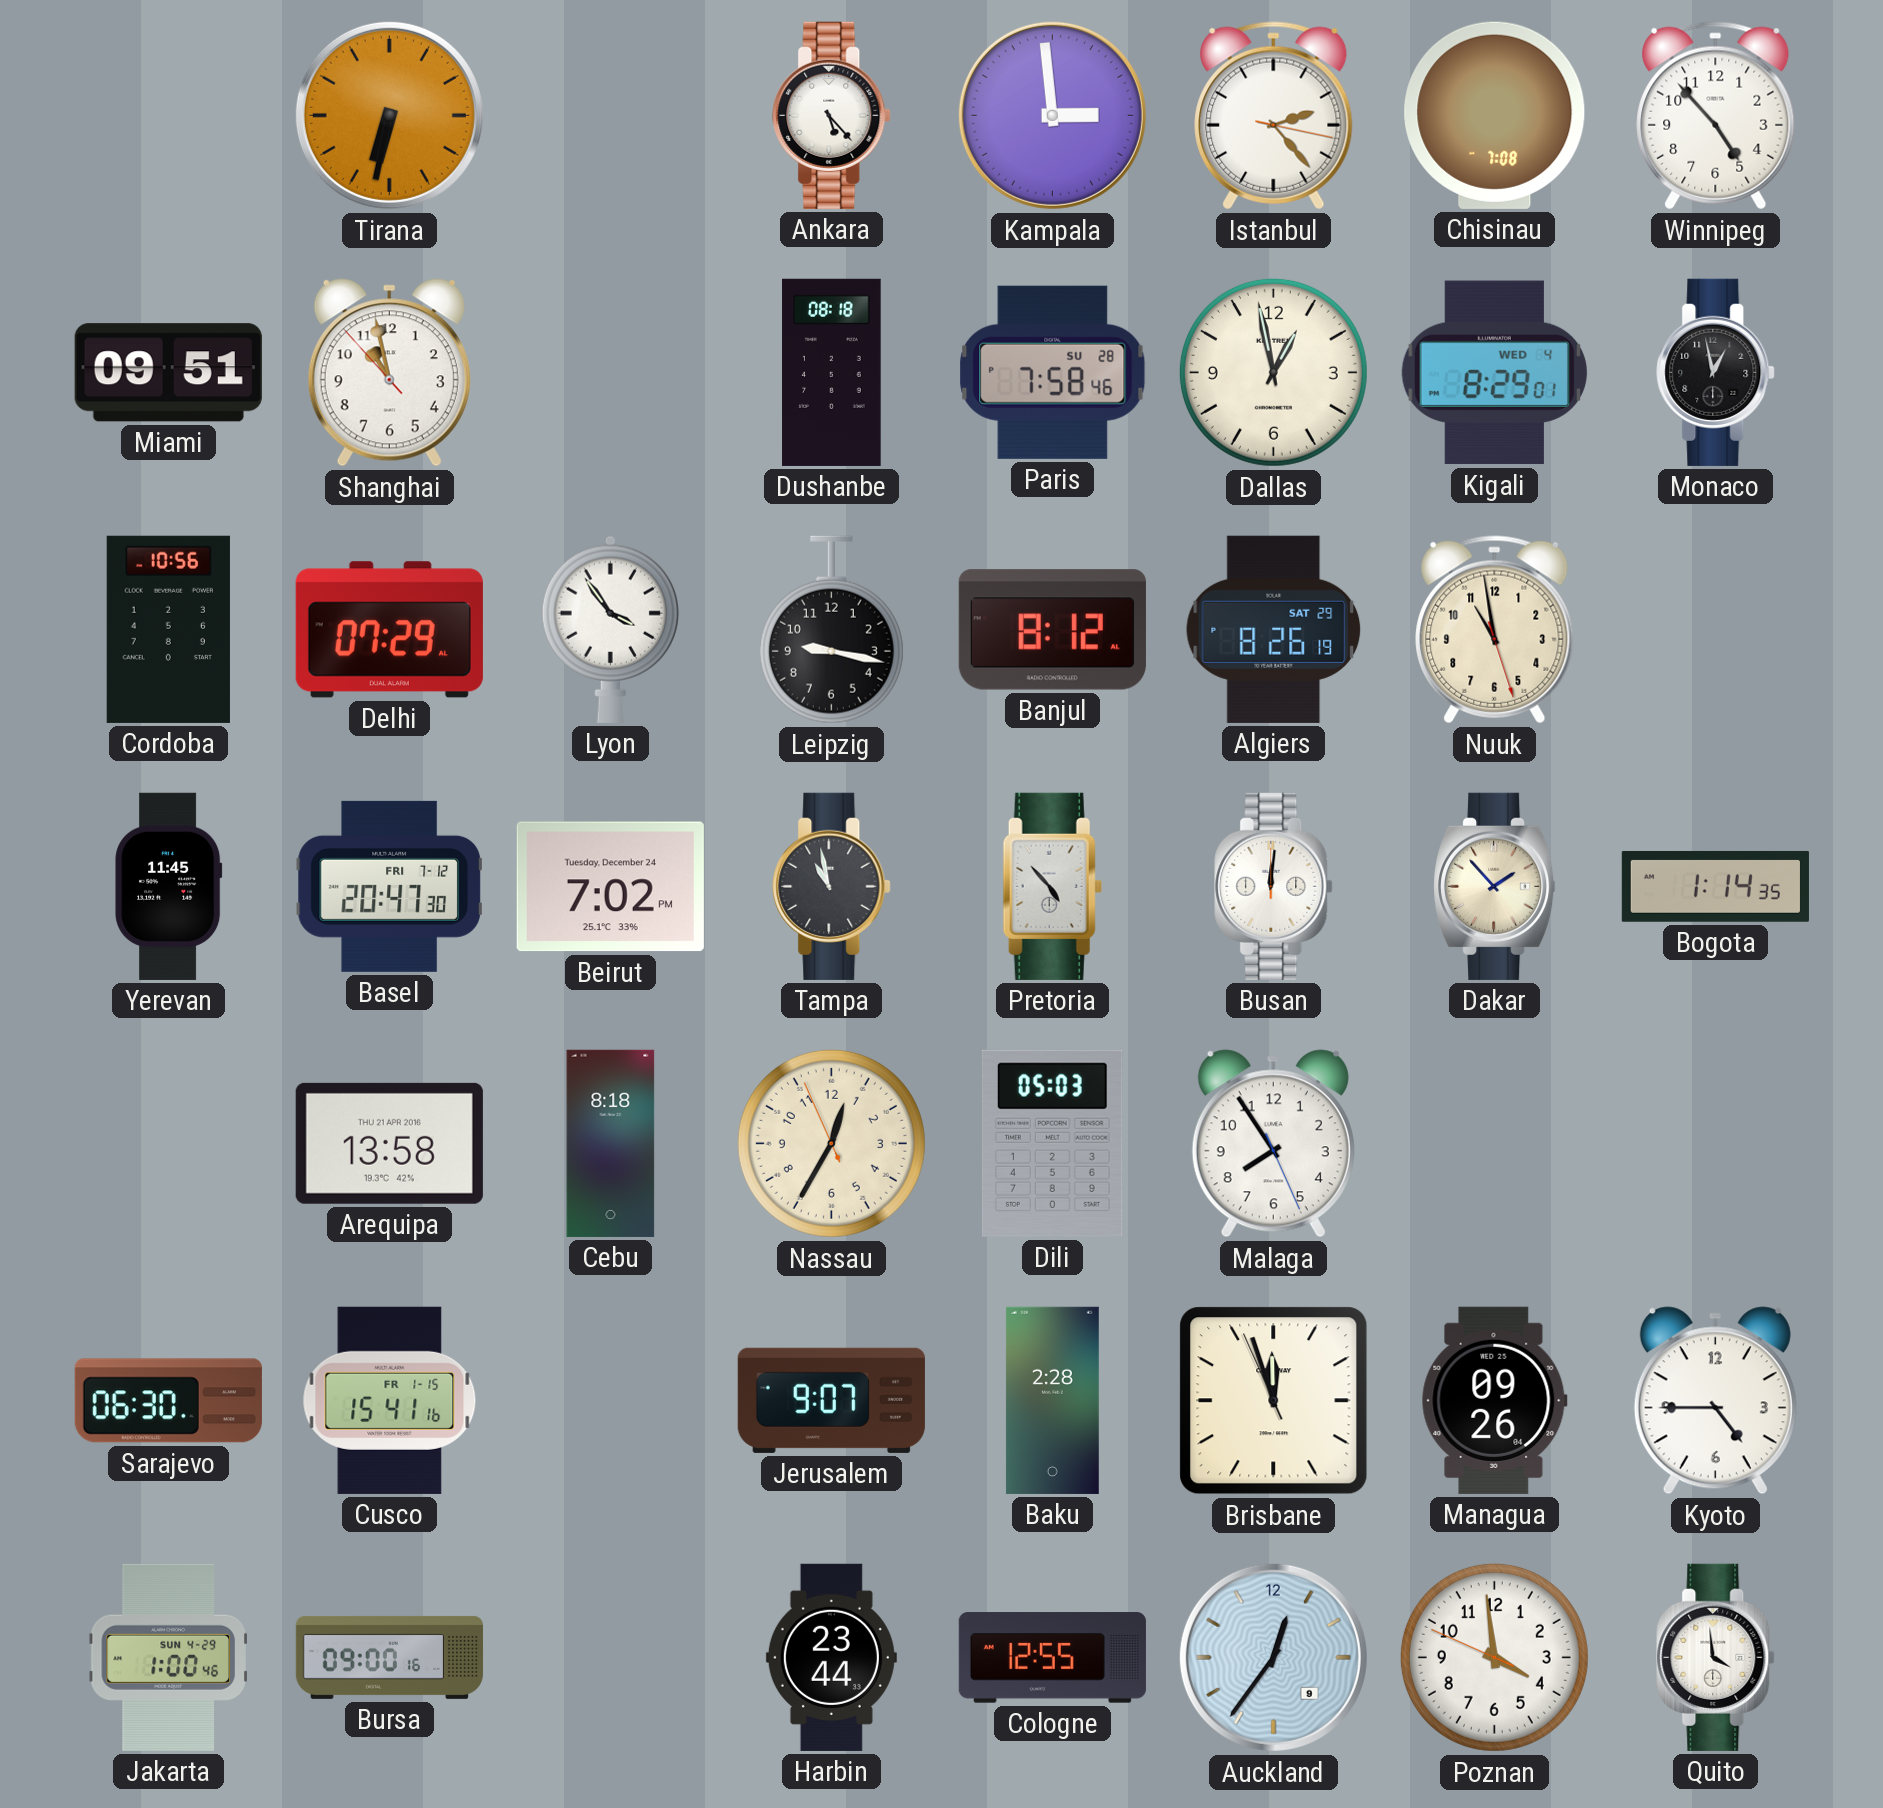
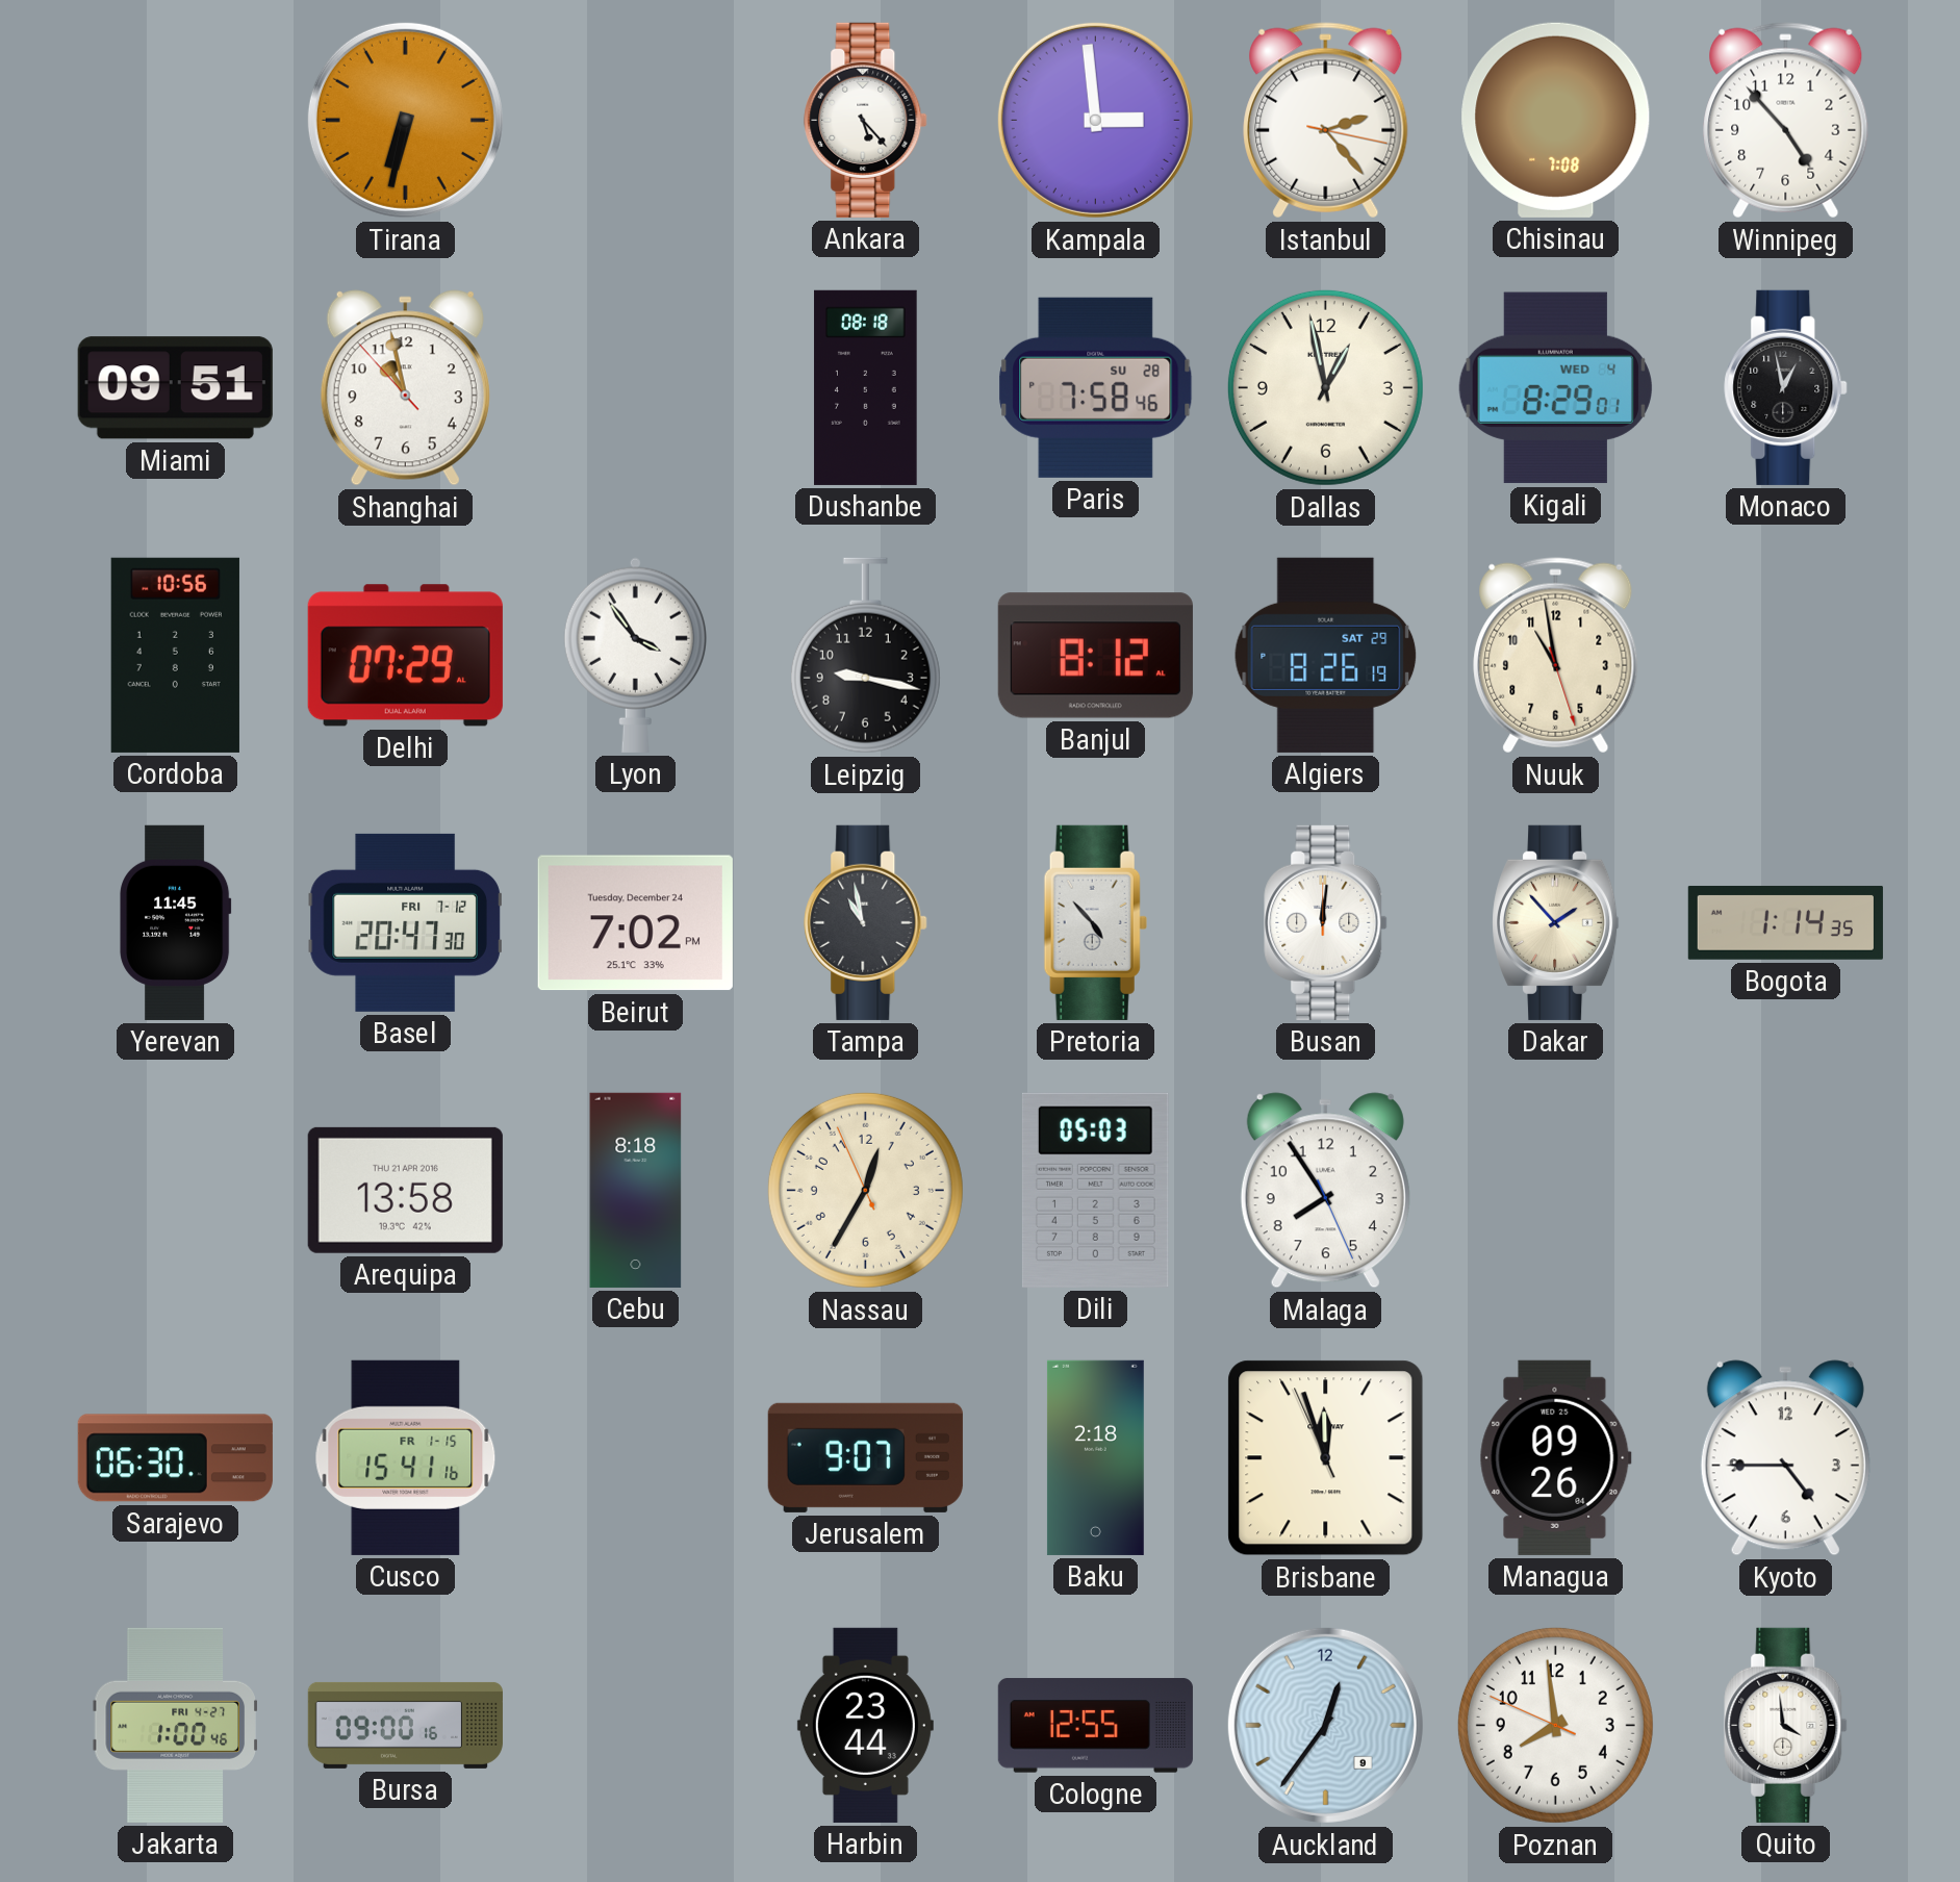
Baku: 2:28 -> 2:18
Jakarta date: SUN 4-29 -> FRI 4-27
Poznan: 3:58 -> 7:58
